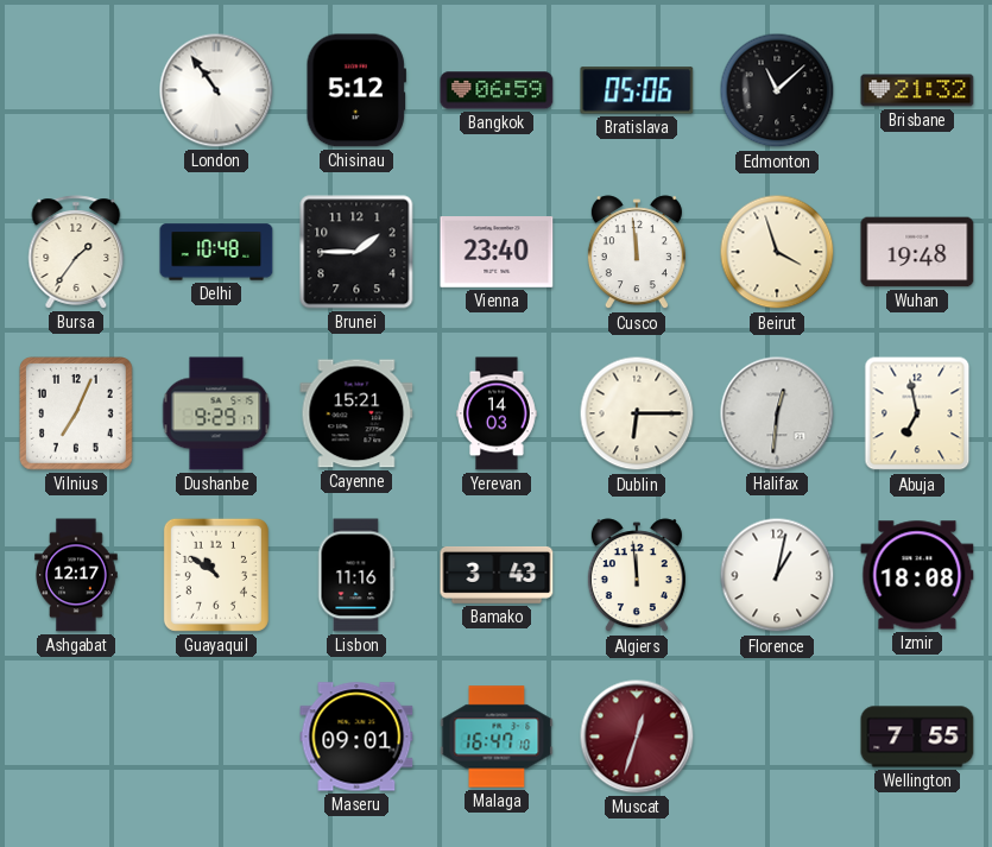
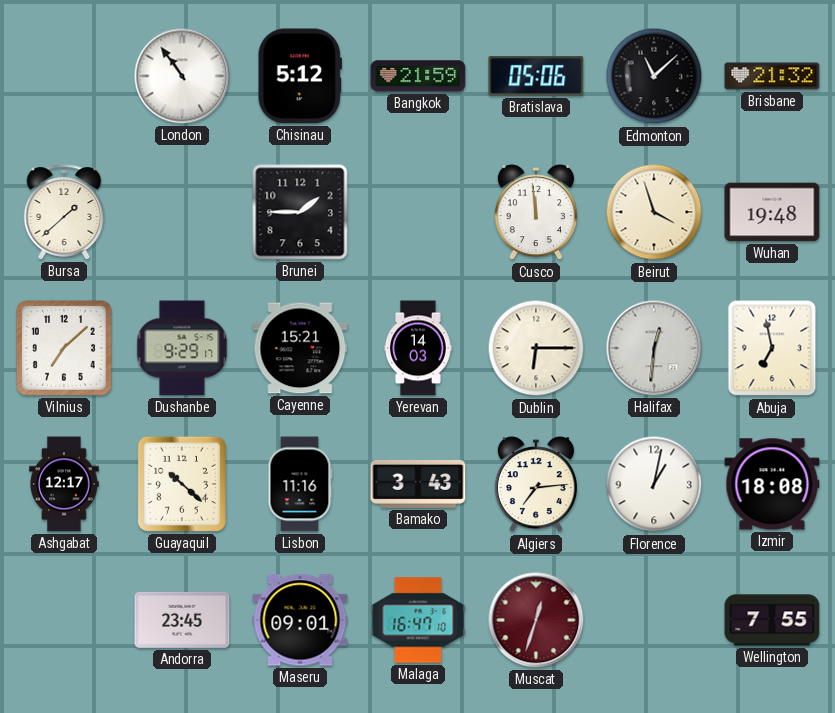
Bangkok: 06:59 -> 21:59
Bursa: 1:36 -> 1:38
Delhi: 10:48 -> none
Vienna: 23:40 -> none
Vilnius: 7:04 -> 7:08
Guayaquil: 10:51 -> 10:22
Algiers: 11:59 -> 7:14
Andorra: none -> 23:45
